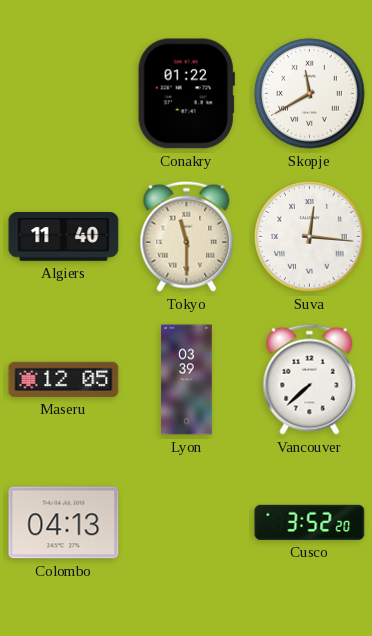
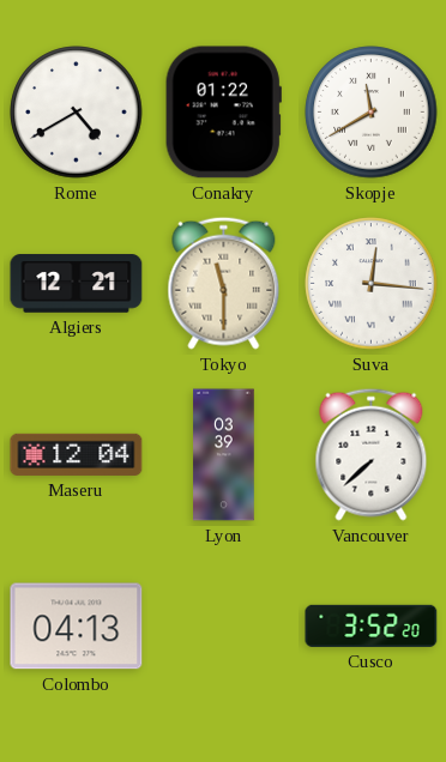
Rome: none -> 4:40
Algiers: 11:40 -> 12:21
Maseru: 12:05 -> 12:04
